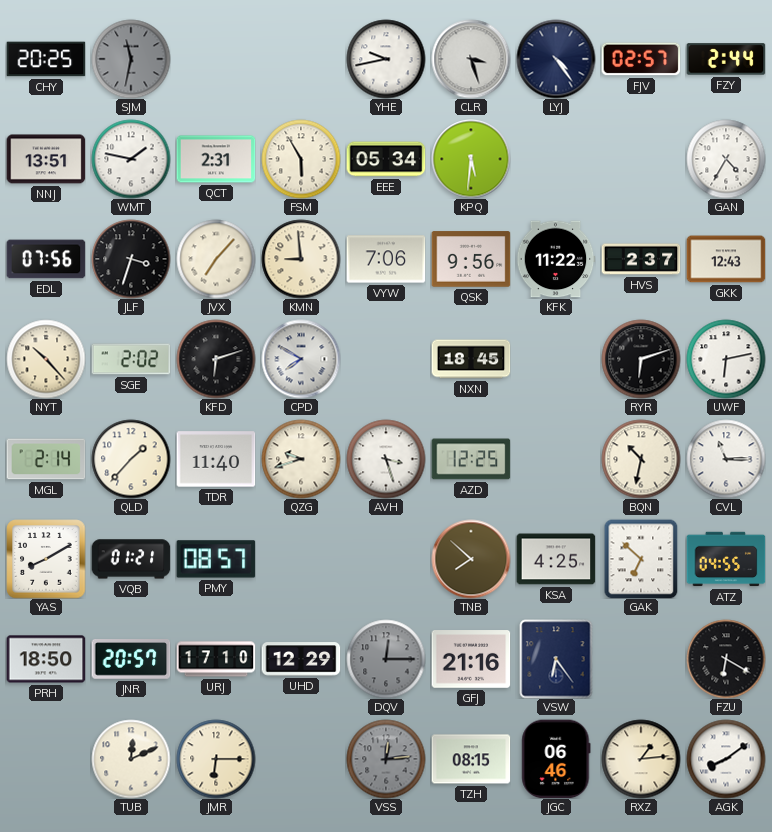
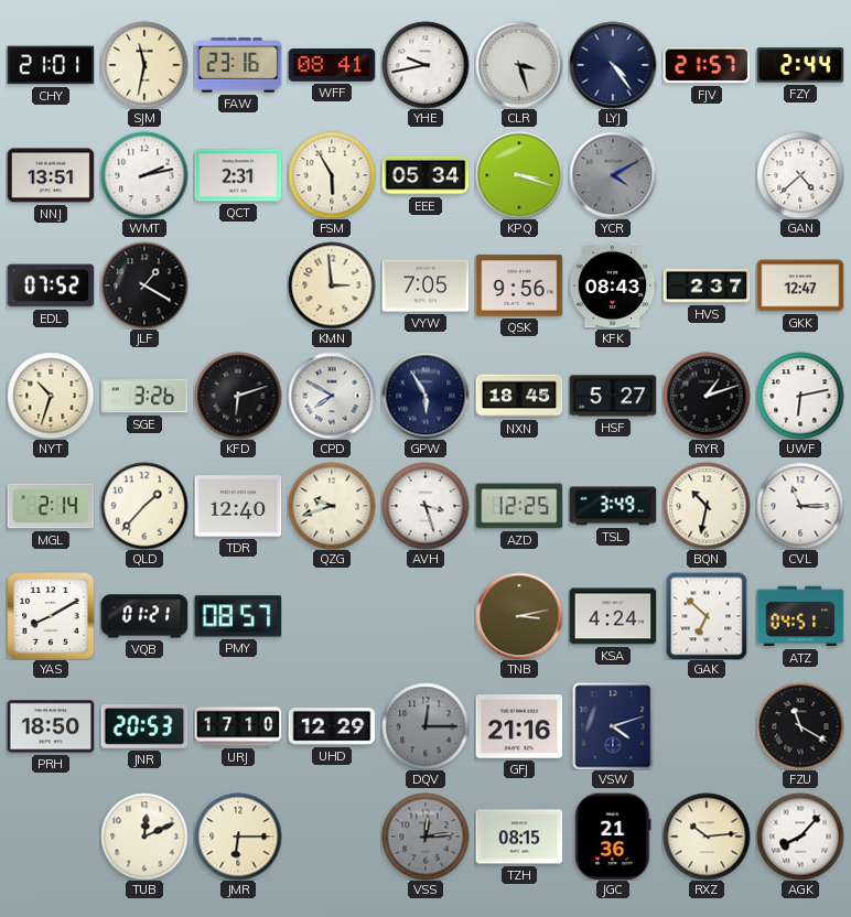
CHY: 20:25 -> 21:01
SJM dial: grey -> cream
FAW: none -> 23:16
WFF: none -> 08:41
FJV: 02:57 -> 21:57
WMT: 1:47 -> 2:13
KPQ: 5:31 -> 3:18
YCR: none -> 4:10
GAN: 4:35 -> 4:38
EDL: 07:56 -> 07:52
JLF: 3:33 -> 1:20
JVX: 7:07 -> none
KMN: 8:59 -> 2:59
VYW: 7:06 -> 7:05
KFK: 11:22 -> 08:43
GKK: 12:43 -> 12:47
NYT: 10:23 -> 10:33
SGE: 2:02 -> 3:26
GPW: none -> 5:55
HSF: none -> 5:27
RYR: 6:12 -> 1:12
TDR: 11:40 -> 12:40
TSL: none -> 3:49
TNB: 7:52 -> 3:13
KSA: 4:25 -> 4:24
ATZ: 04:55 -> 04:51
JNR: 20:57 -> 20:53
VSW: 6:24 -> 4:12
FZU: 6:20 -> 11:20
JGC: 06:46 -> 21:36
RXZ: 1:14 -> 10:14
AGK: 8:09 -> 8:07
